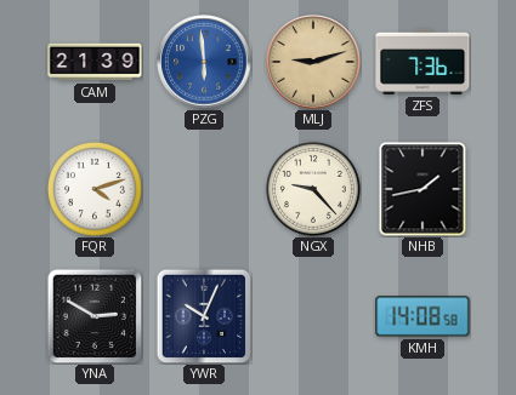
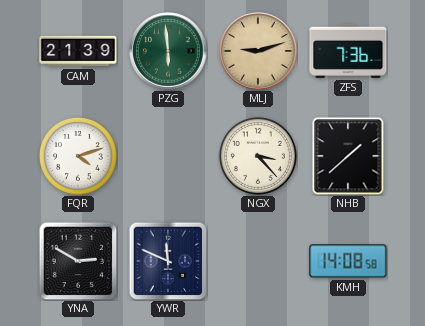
PZG dial: blue -> green
NGX: 9:23 -> 3:23
NHB: 1:43 -> 1:38
YWR: 10:04 -> 11:49
